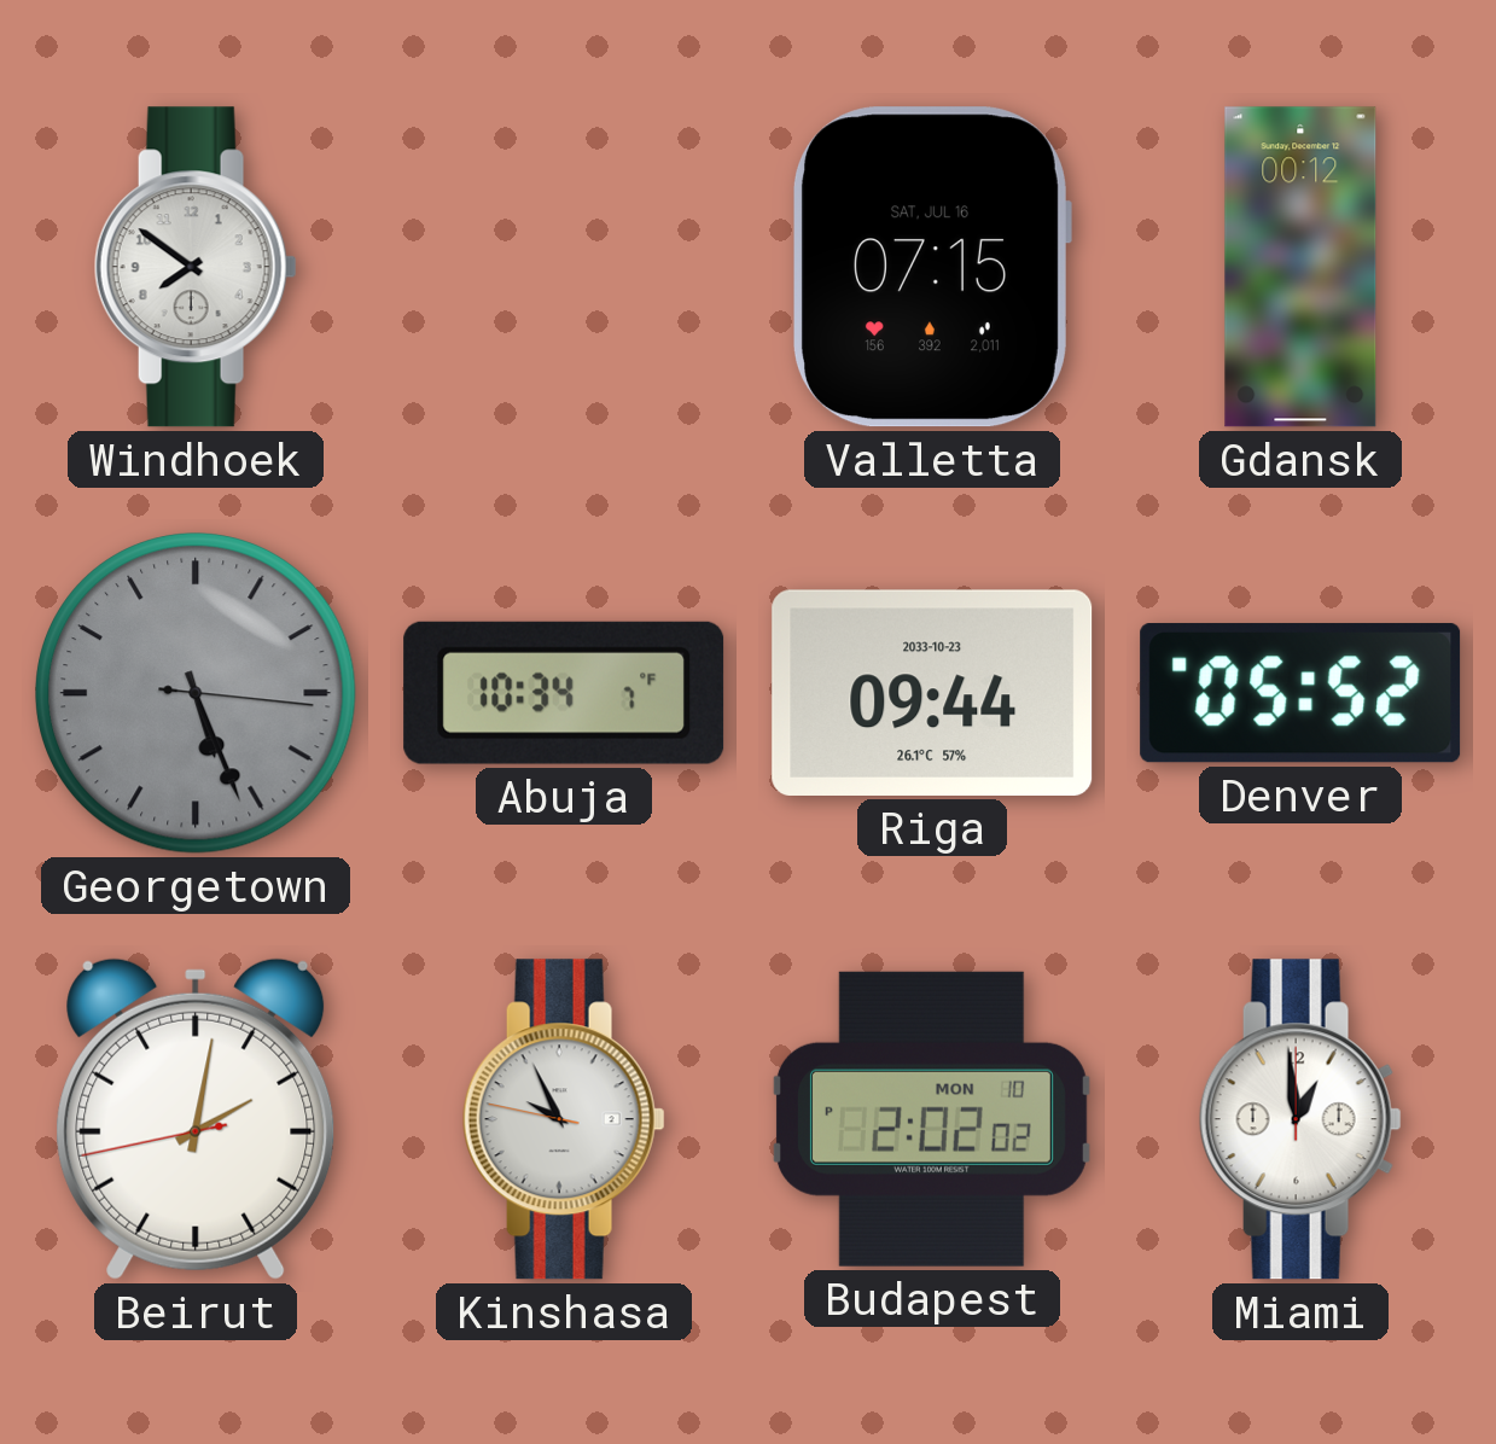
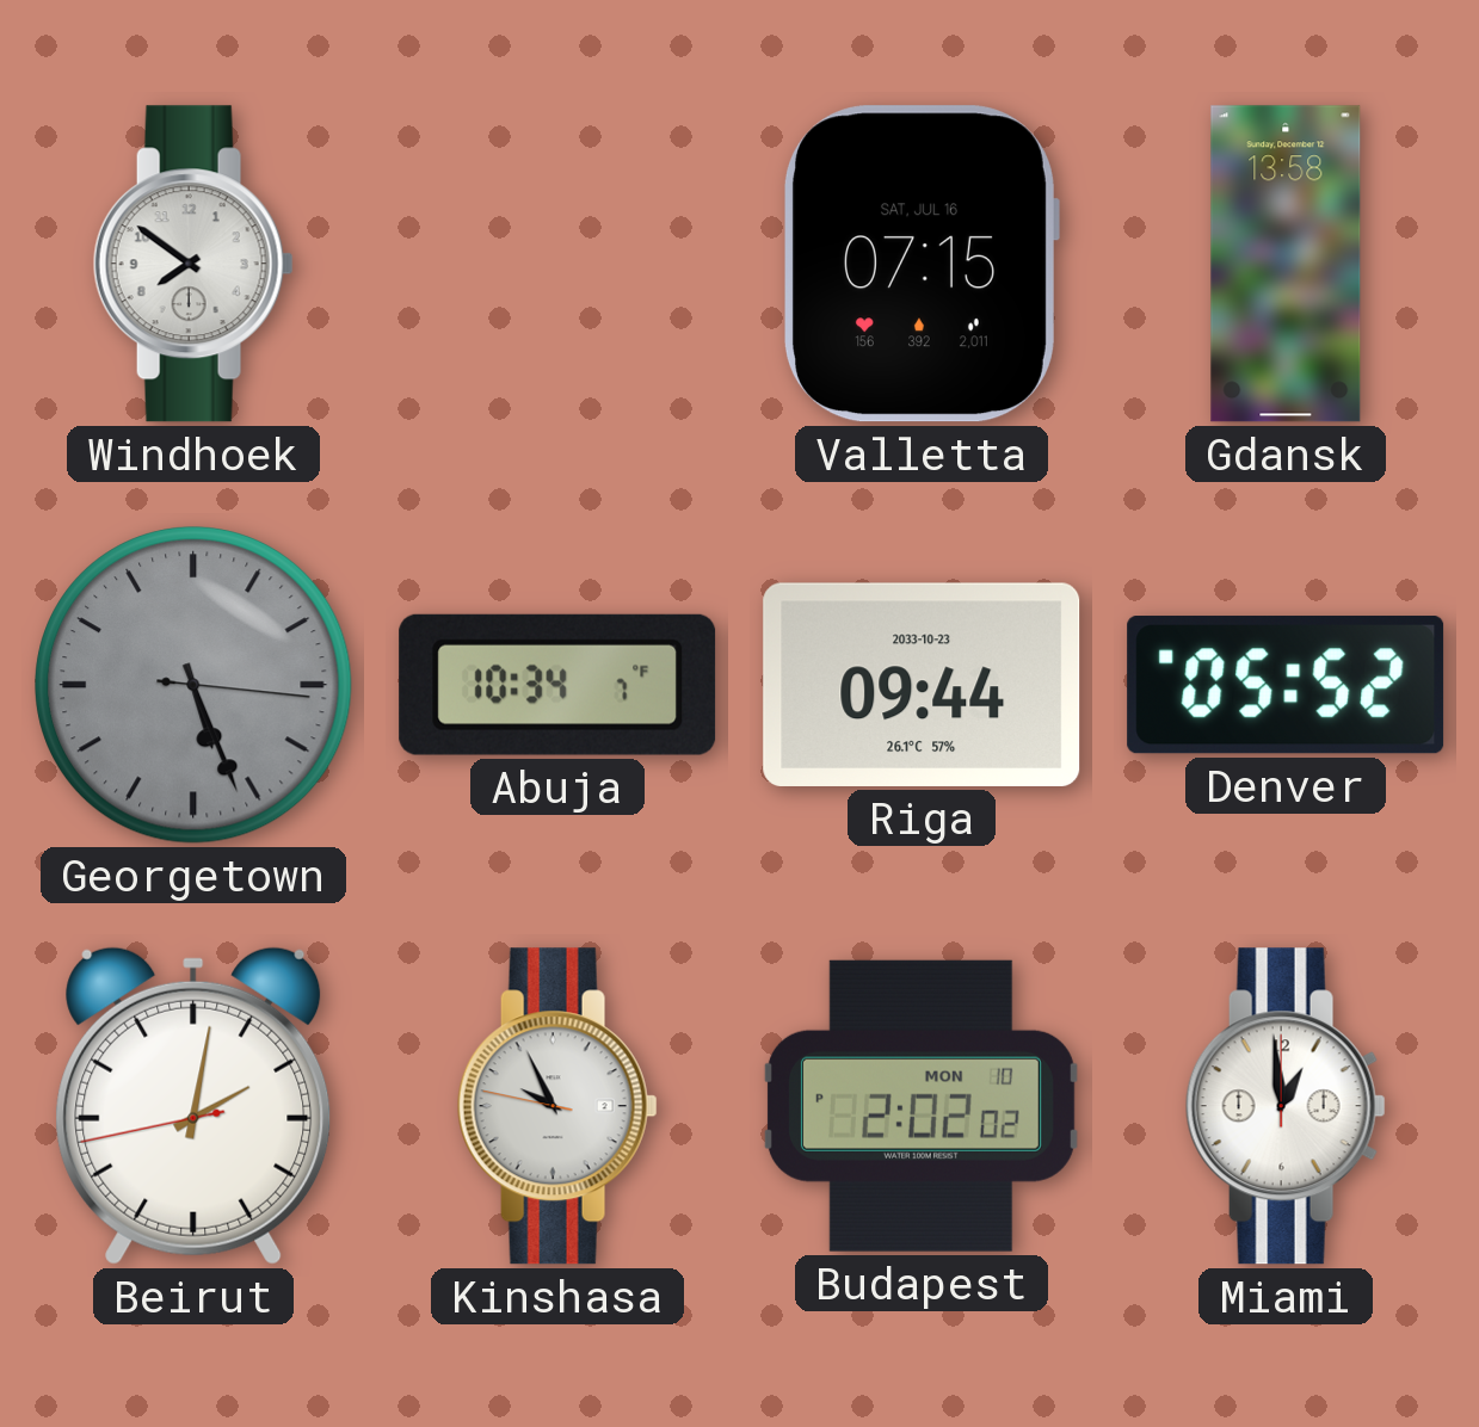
Gdansk: 00:12 -> 13:58
